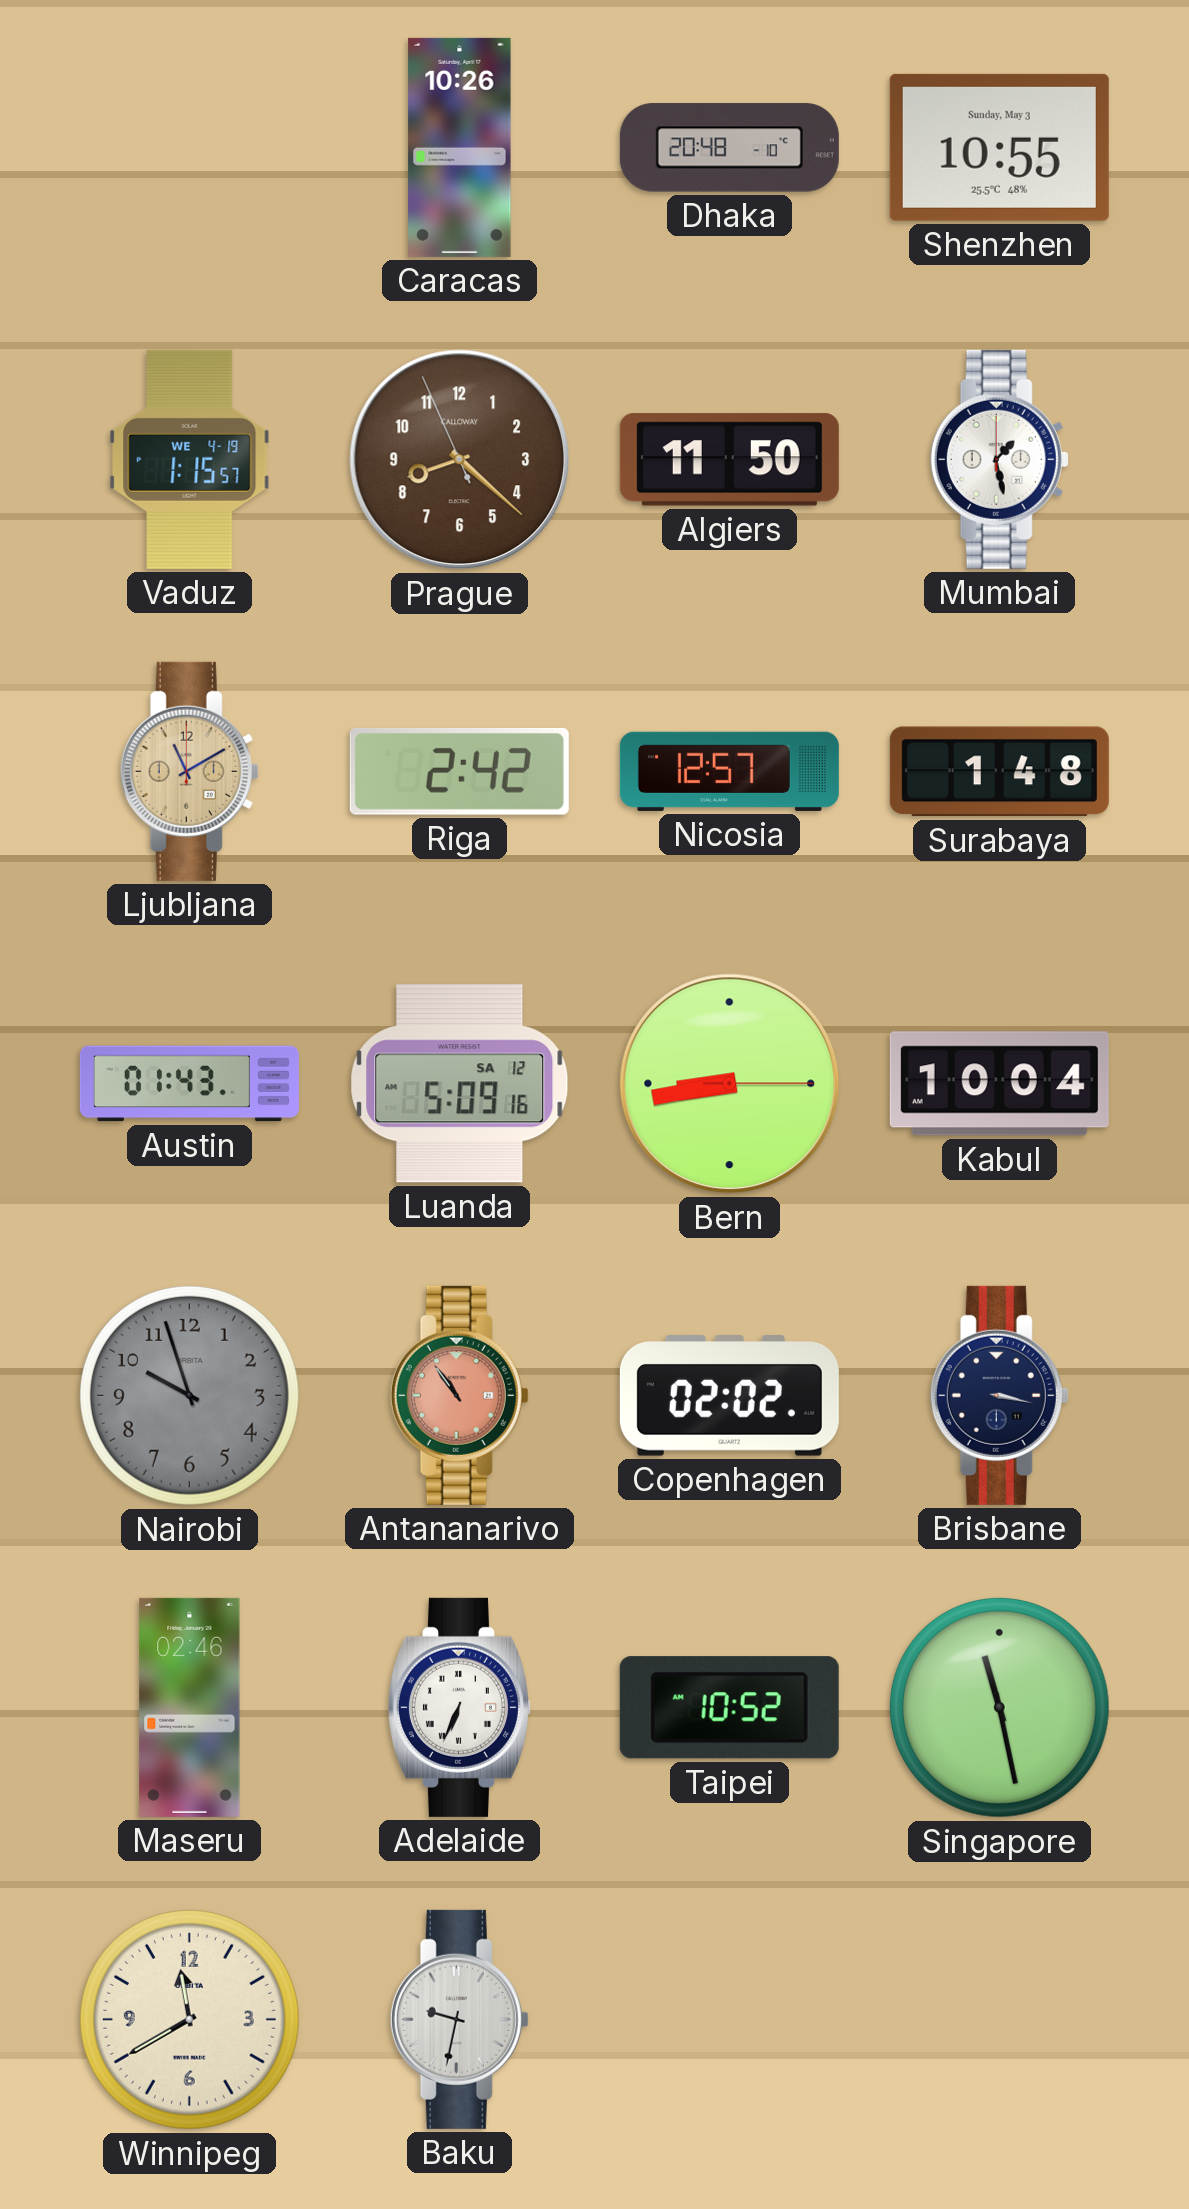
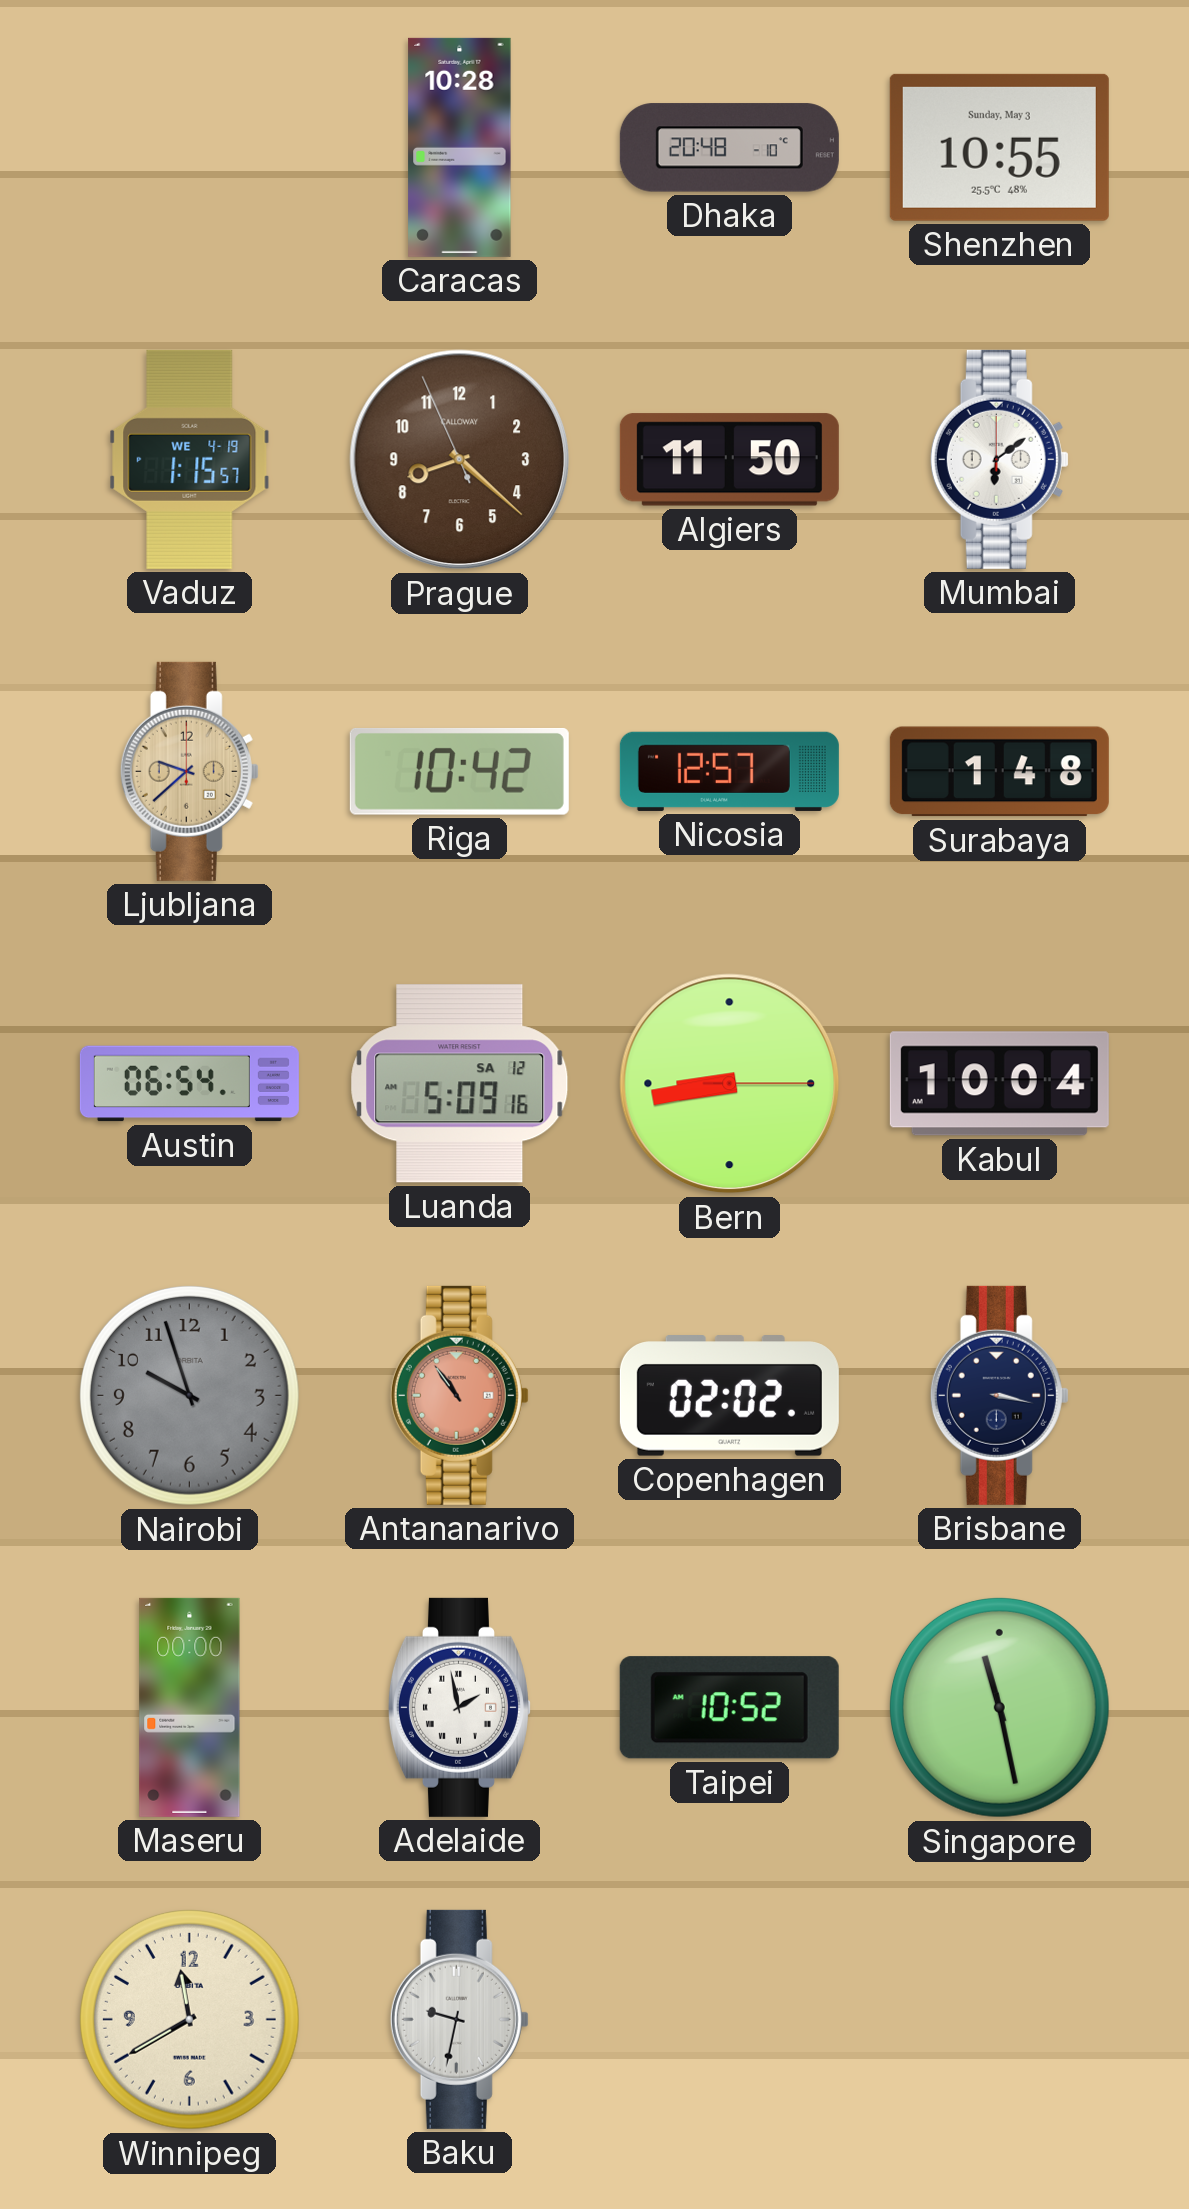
Caracas: 10:26 -> 10:28
Mumbai: 1:28 -> 6:09
Ljubljana: 11:10 -> 9:38
Riga: 2:42 -> 10:42
Austin: 01:43 -> 06:54
Maseru: 02:46 -> 00:00
Adelaide: 6:34 -> 1:58
